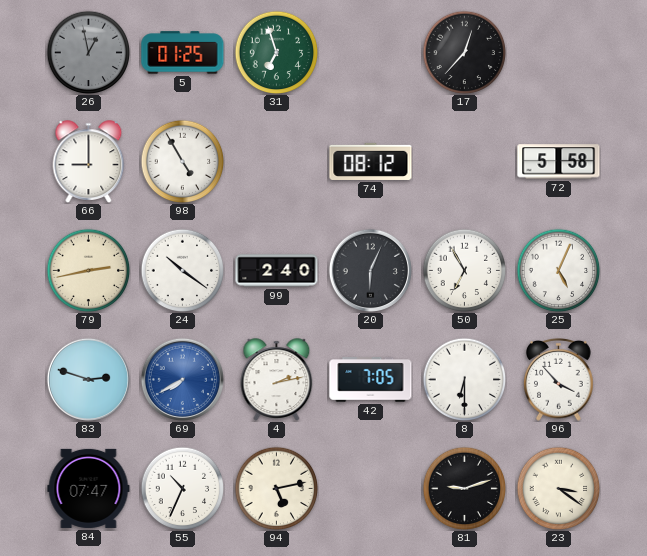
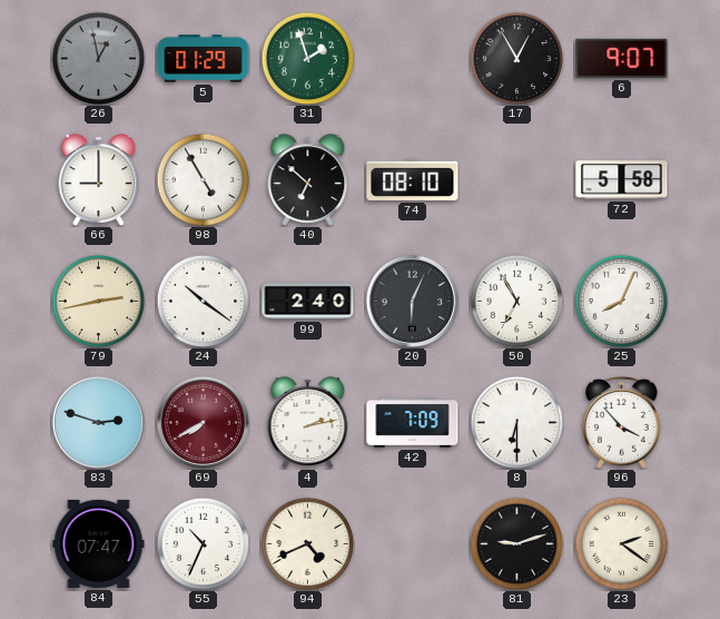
5: 01:25 -> 01:29
31: 6:57 -> 1:57
17: 12:37 -> 12:55
6: none -> 9:07
40: none -> 6:52
74: 08:12 -> 08:10
25: 5:04 -> 8:04
69 dial: blue -> burgundy
42: 7:05 -> 7:09
94: 5:13 -> 4:41
23: 3:21 -> 2:21
